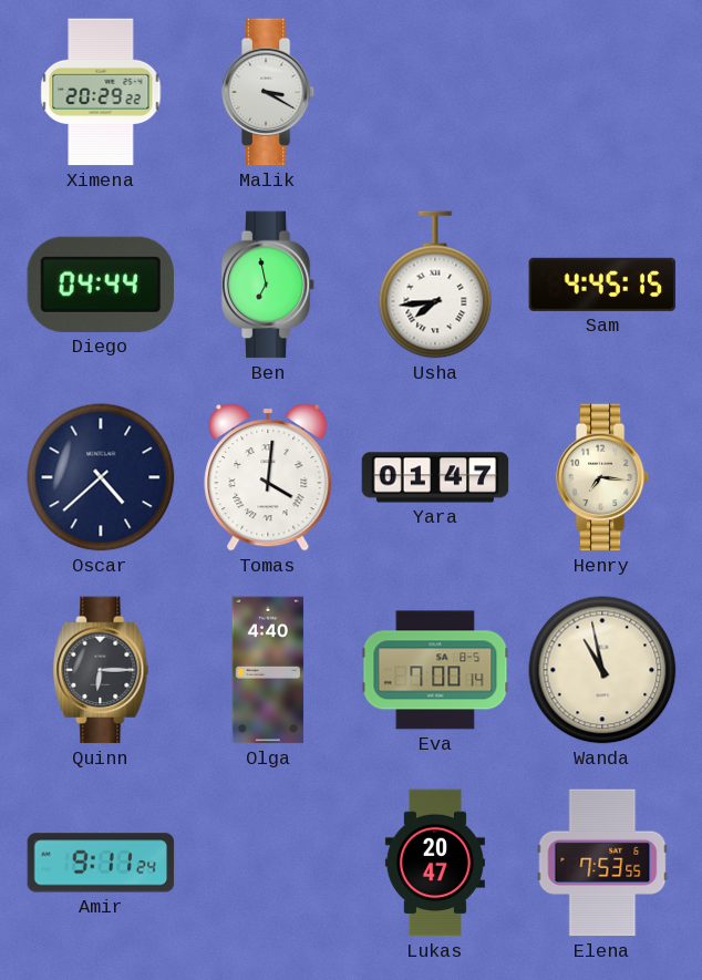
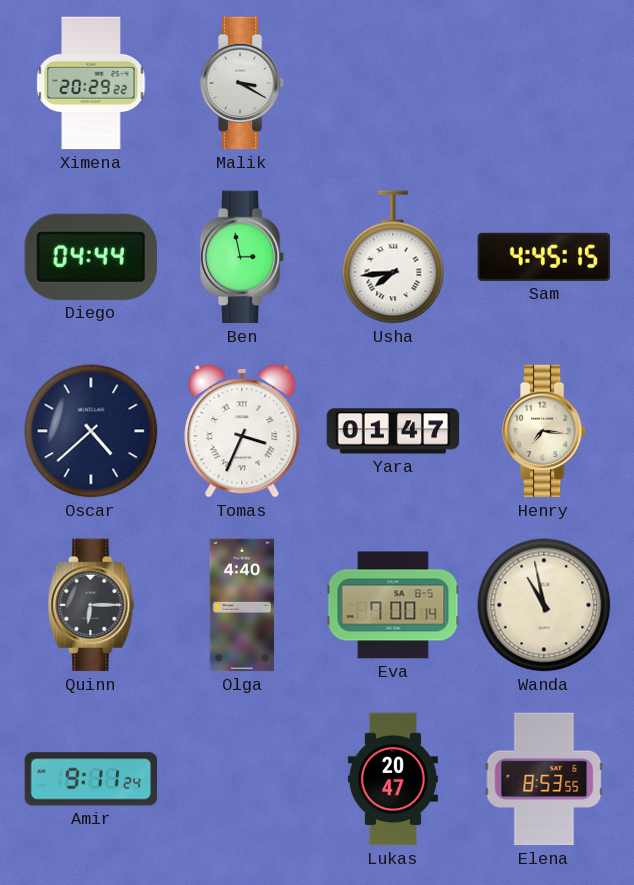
Ben: 6:58 -> 2:58
Tomas: 4:01 -> 3:34
Elena: 7:53 -> 8:53
